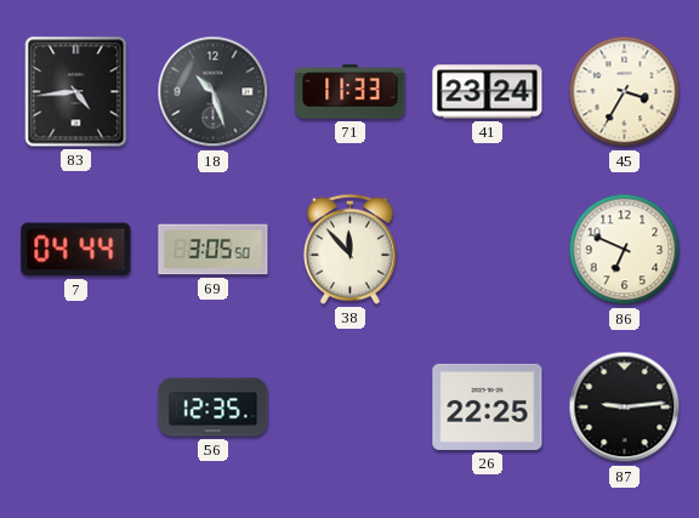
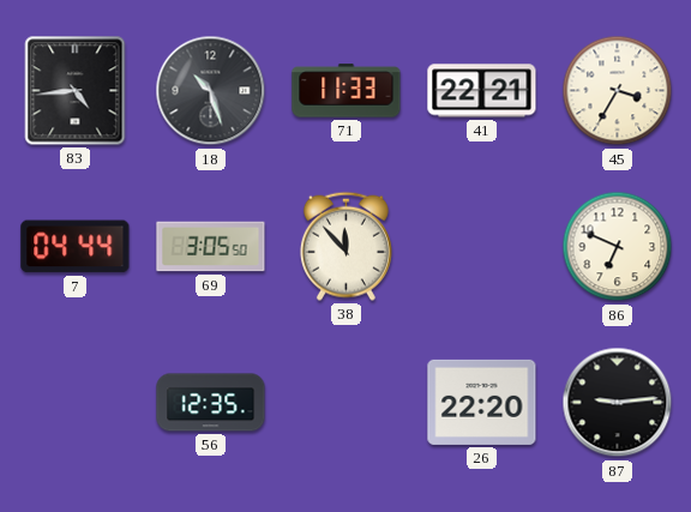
41: 23:24 -> 22:21
26: 22:25 -> 22:20
